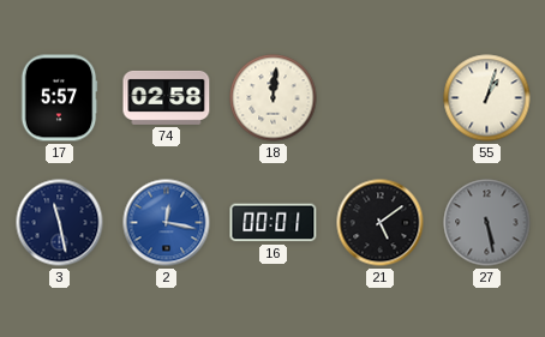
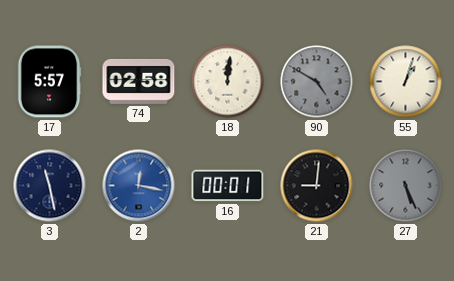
90: none -> 4:50
21: 5:09 -> 9:01
27: 5:28 -> 5:26
